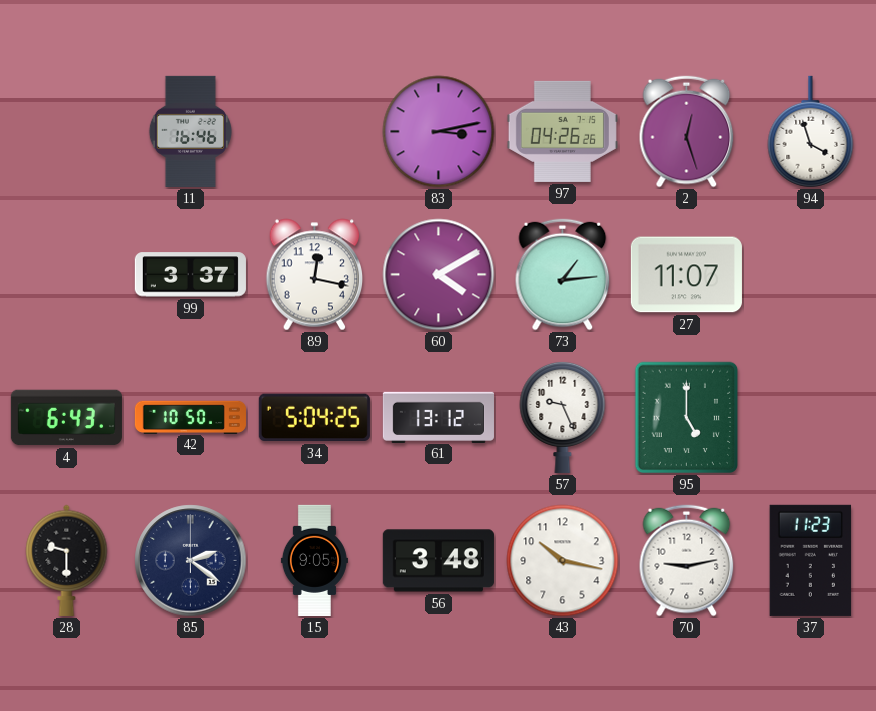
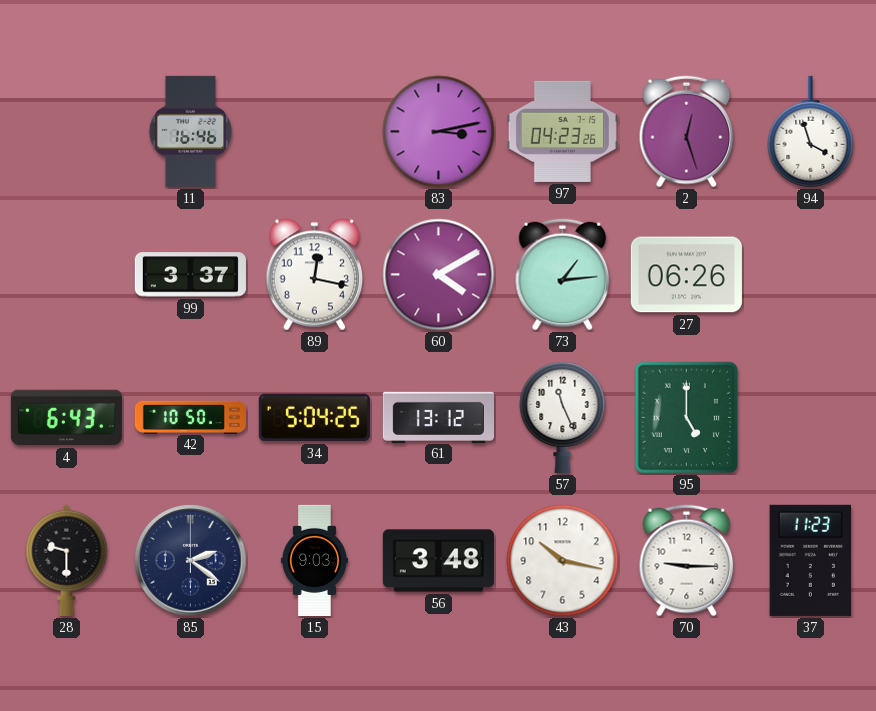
97: 04:26 -> 04:23
27: 11:07 -> 06:26
57: 9:26 -> 11:26
15: 9:05 -> 9:03
70: 9:13 -> 9:15
